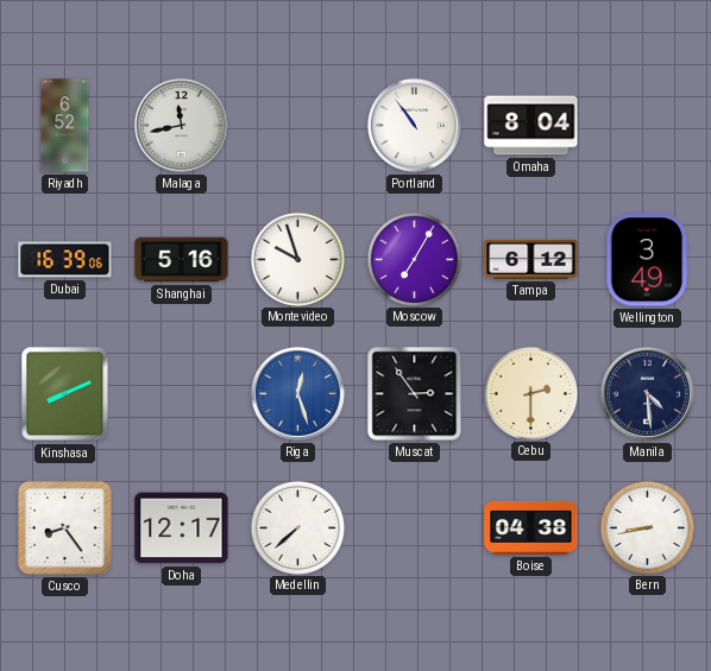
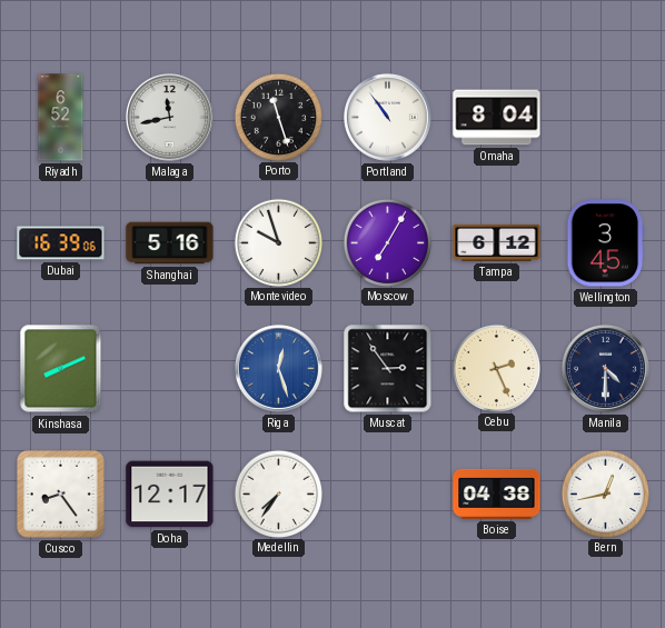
Porto: none -> 11:27
Wellington: 3:49 -> 3:45
Cebu: 2:30 -> 2:26
Manila: 4:29 -> 4:30
Medellin: 7:38 -> 7:36
Bern: 8:43 -> 12:43
